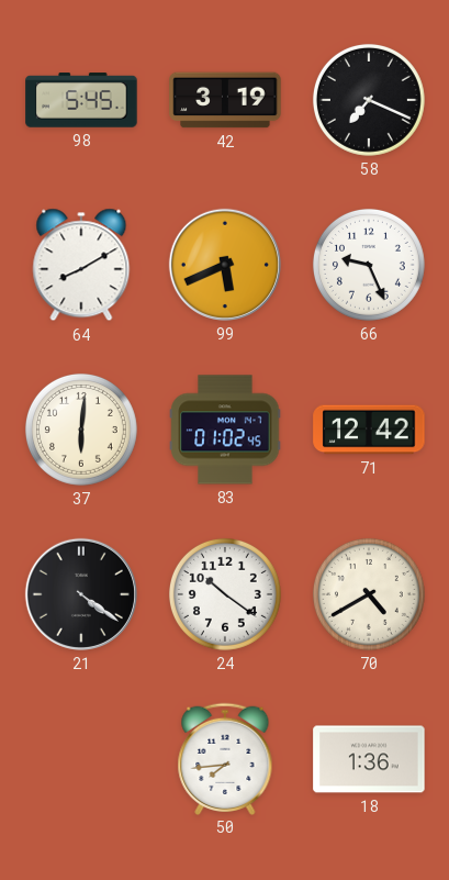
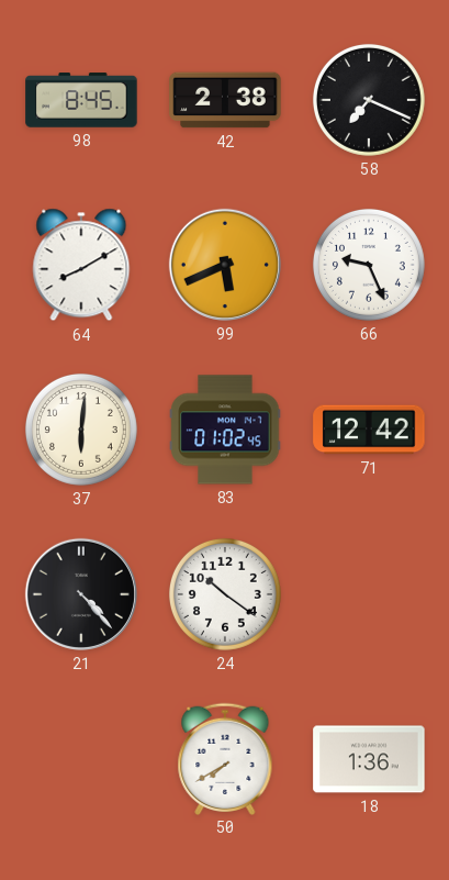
98: 5:45 -> 8:45
42: 3:19 -> 2:38
21: 4:21 -> 4:23
70: 4:40 -> none
50: 7:44 -> 7:40
